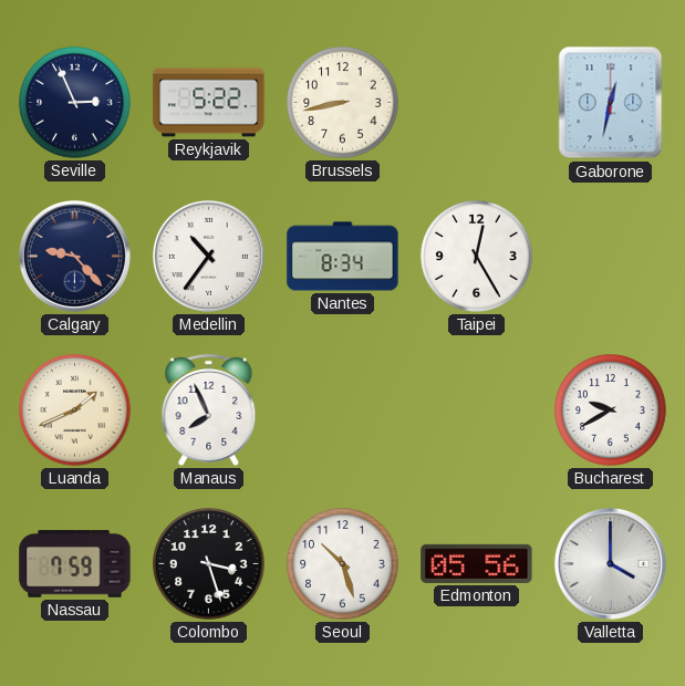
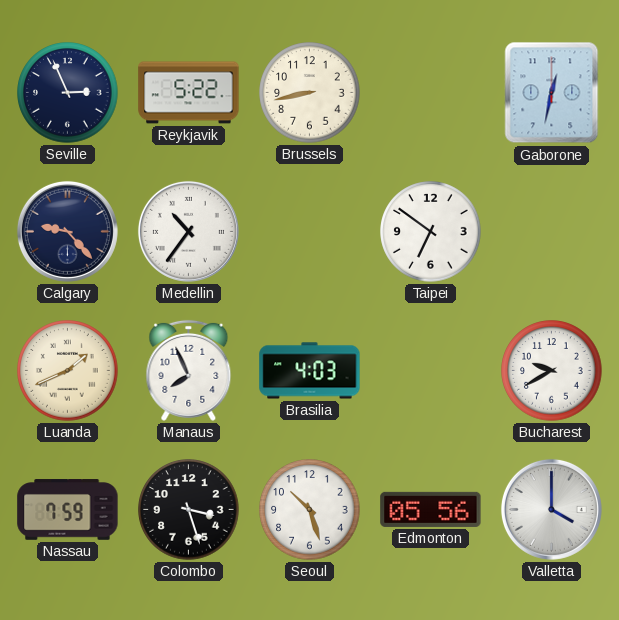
Nantes: 8:34 -> none
Taipei: 12:25 -> 6:51
Brasilia: none -> 4:03
